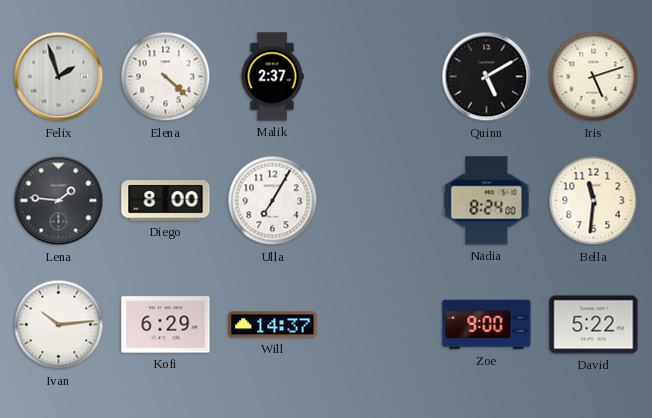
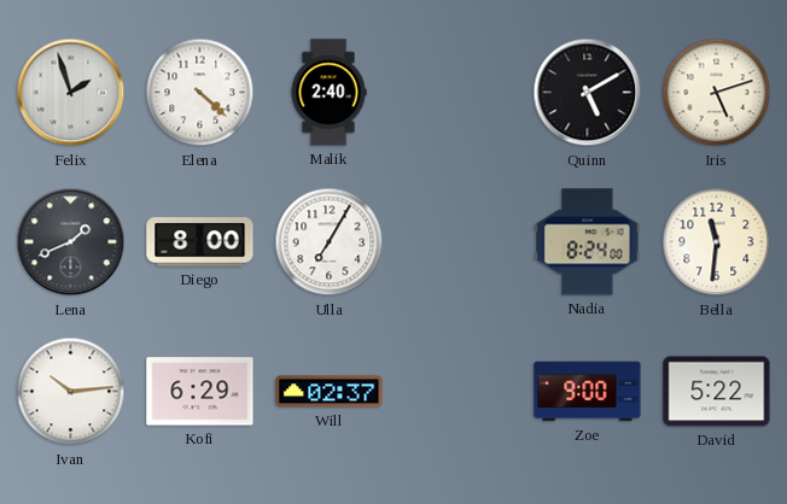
Malik: 2:37 -> 2:40
Lena: 1:46 -> 1:41
Will: 14:37 -> 02:37
